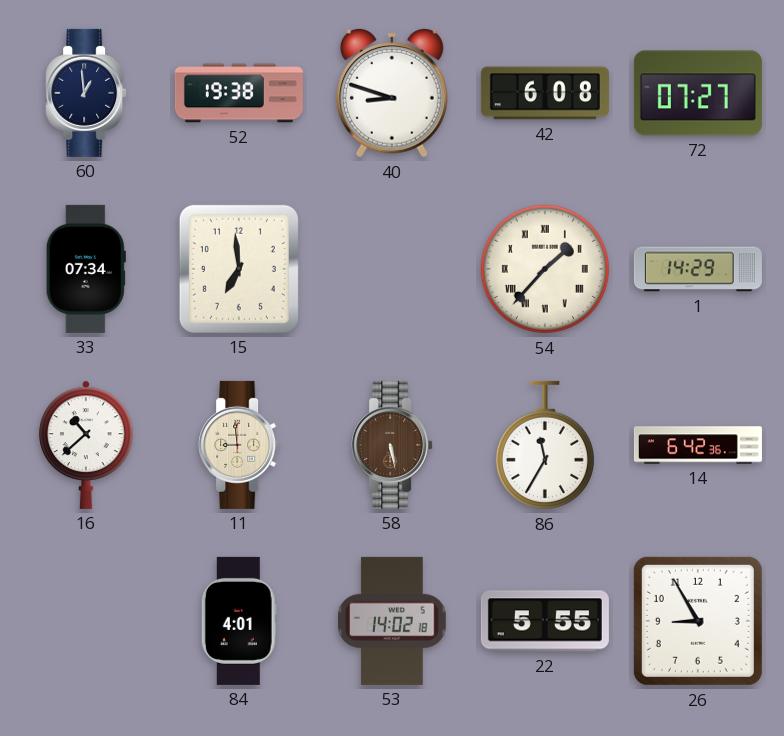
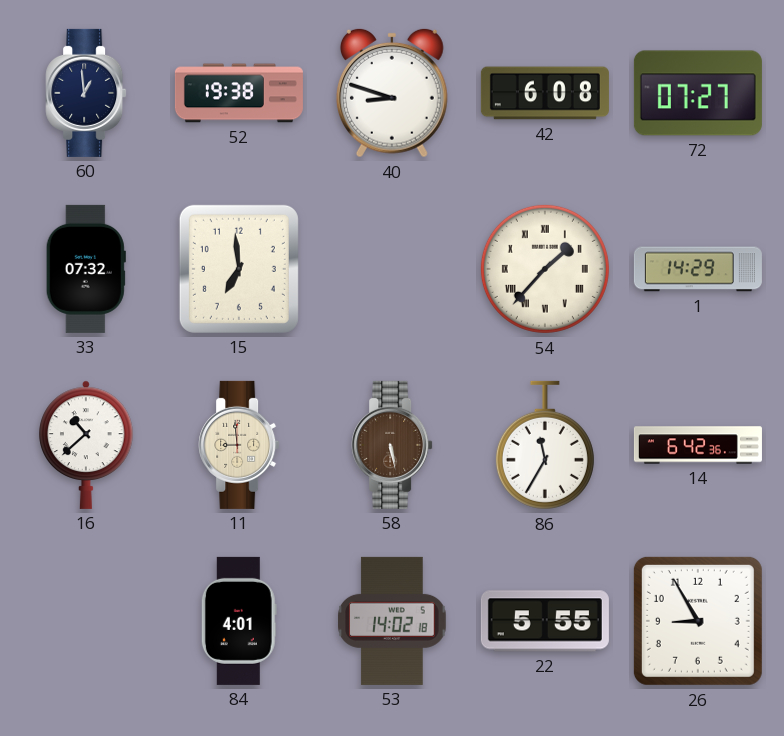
33: 07:34 -> 07:32
